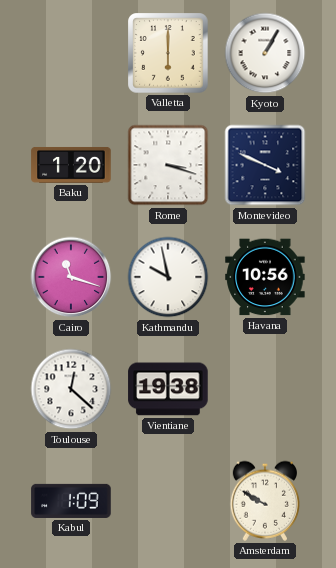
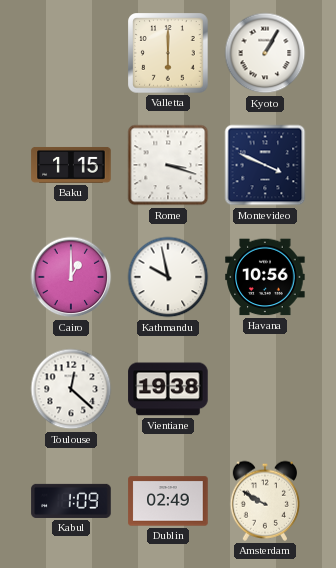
Baku: 1:20 -> 1:15
Cairo: 11:18 -> 1:00
Dublin: none -> 02:49
